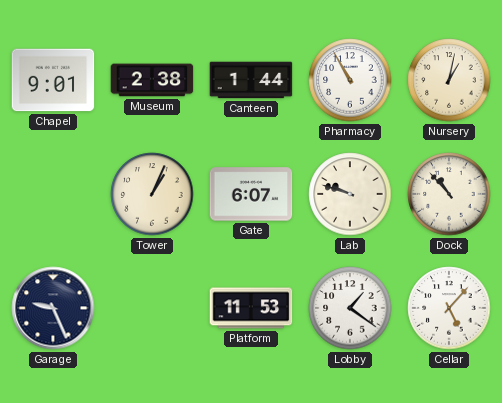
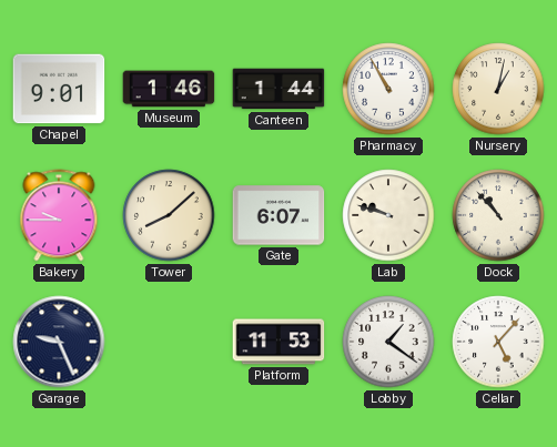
Museum: 2:38 -> 1:46
Bakery: none -> 9:45
Tower: 1:04 -> 8:08
